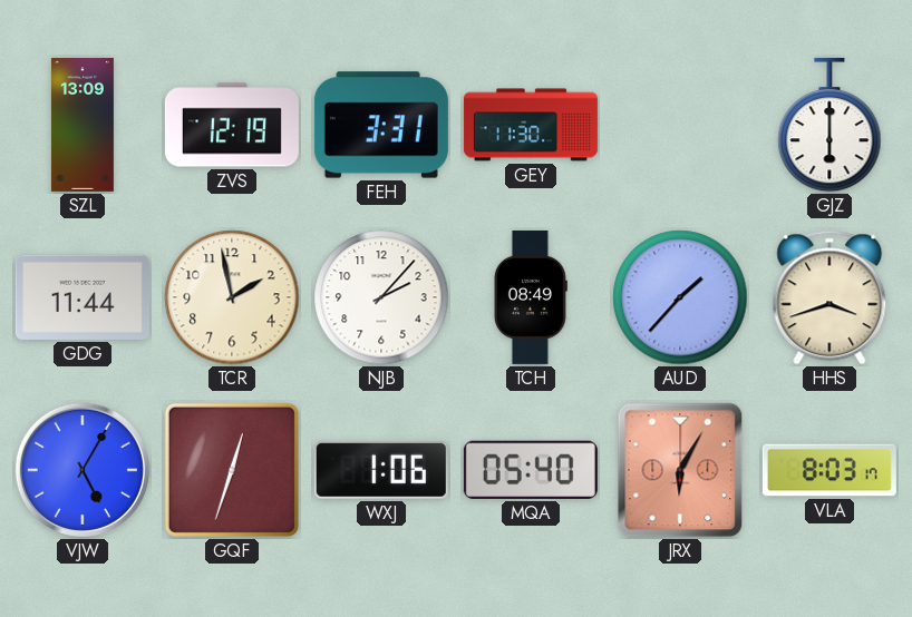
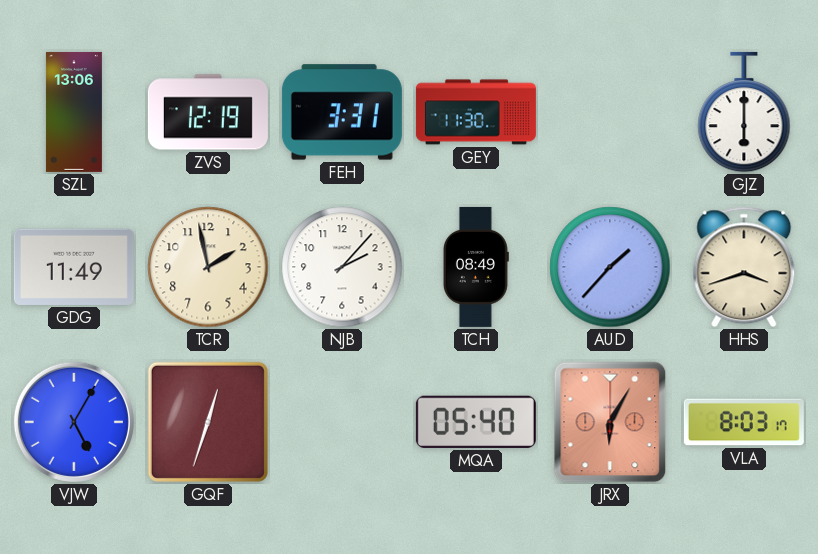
SZL: 13:09 -> 13:06
GDG: 11:44 -> 11:49
WXJ: 1:06 -> none
